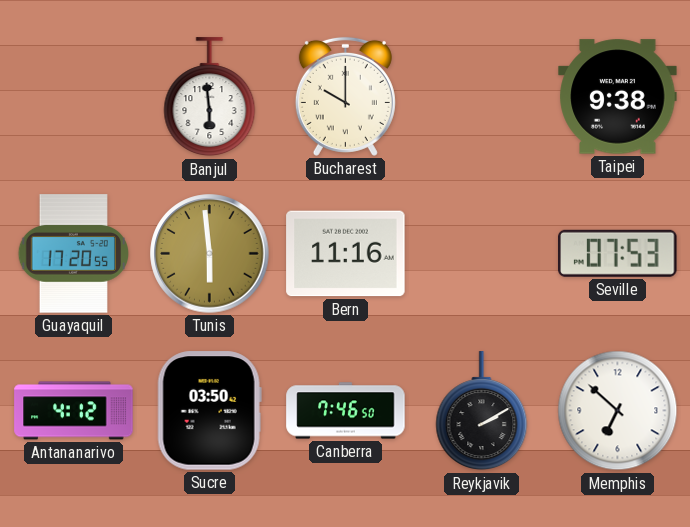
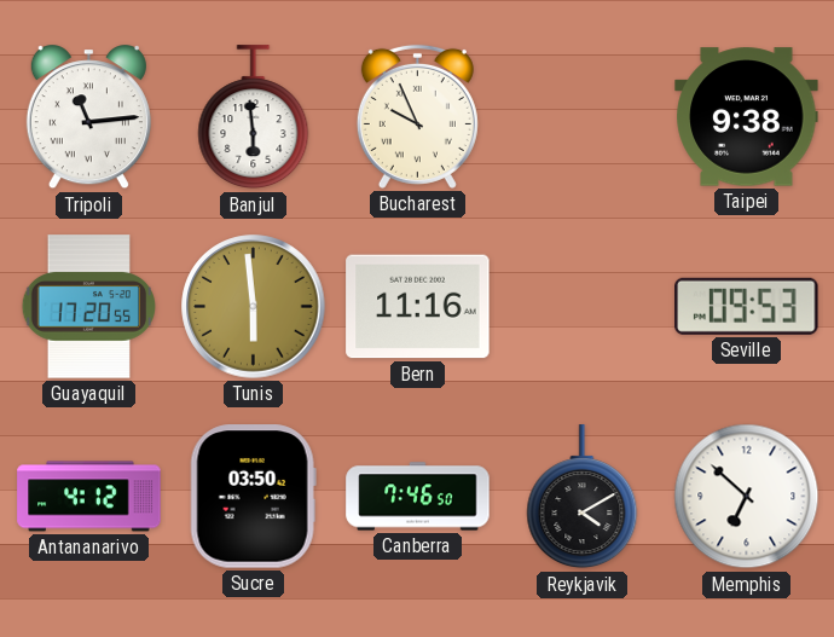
Tripoli: none -> 11:14
Bucharest: 10:00 -> 9:56
Seville: 07:53 -> 09:53
Reykjavik: 2:10 -> 4:10
